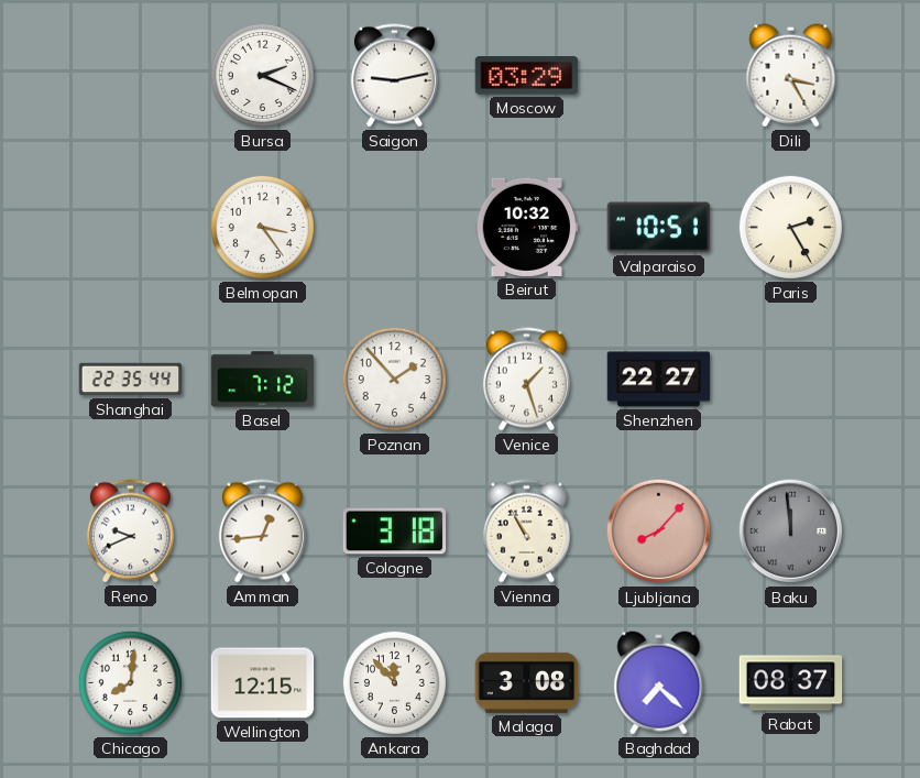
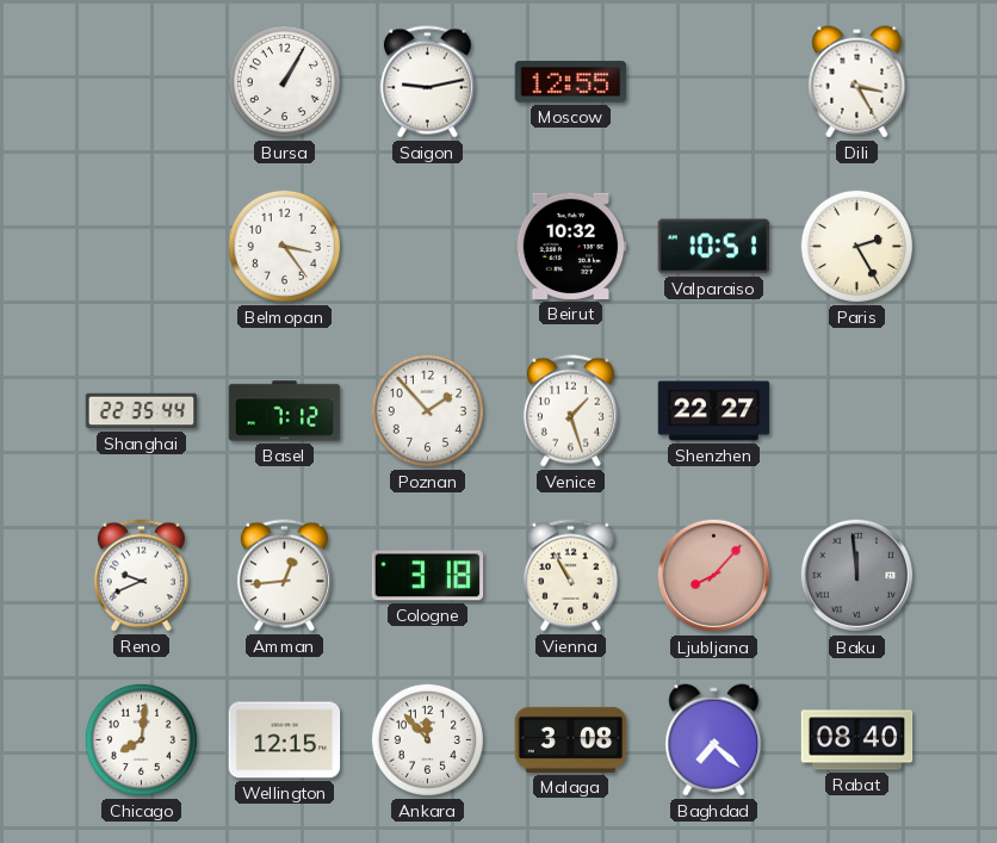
Bursa: 2:19 -> 1:05
Moscow: 03:29 -> 12:55
Rabat: 08:37 -> 08:40
